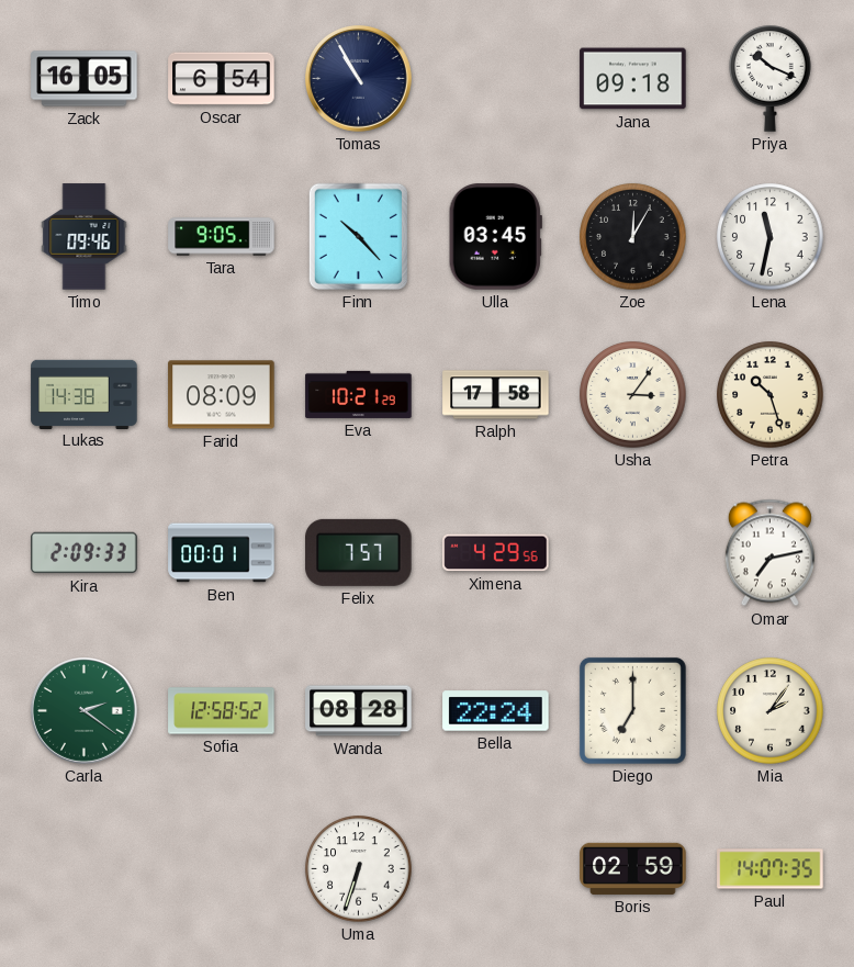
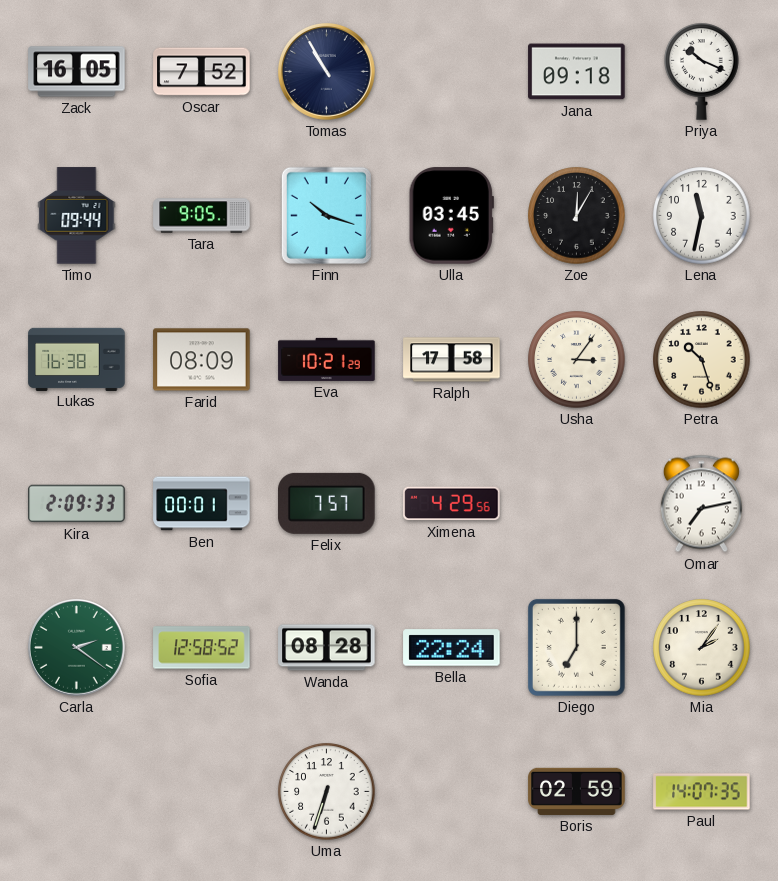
Oscar: 6:54 -> 7:52
Timo: 09:46 -> 09:44
Finn: 10:23 -> 10:18
Lukas: 14:38 -> 16:38
